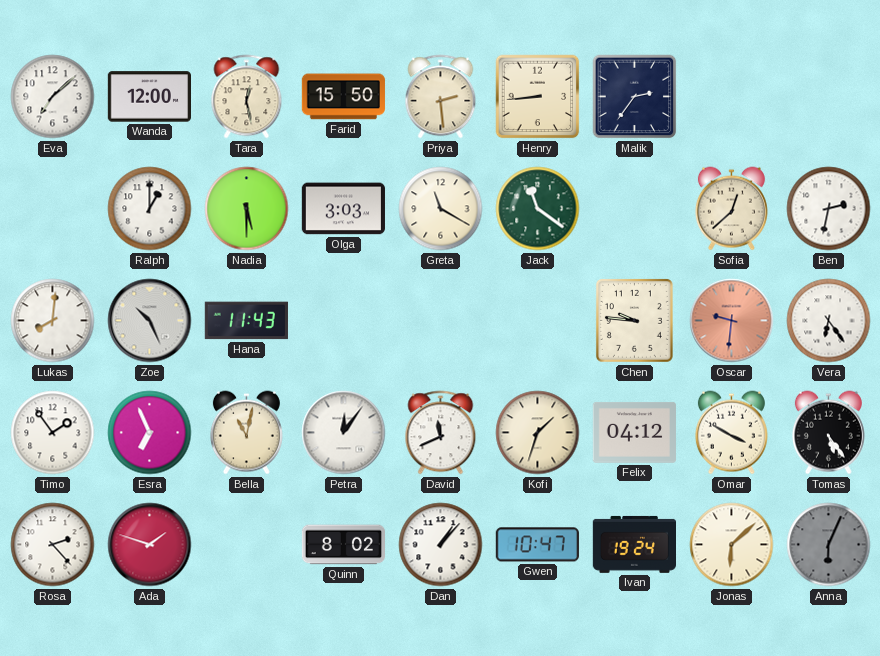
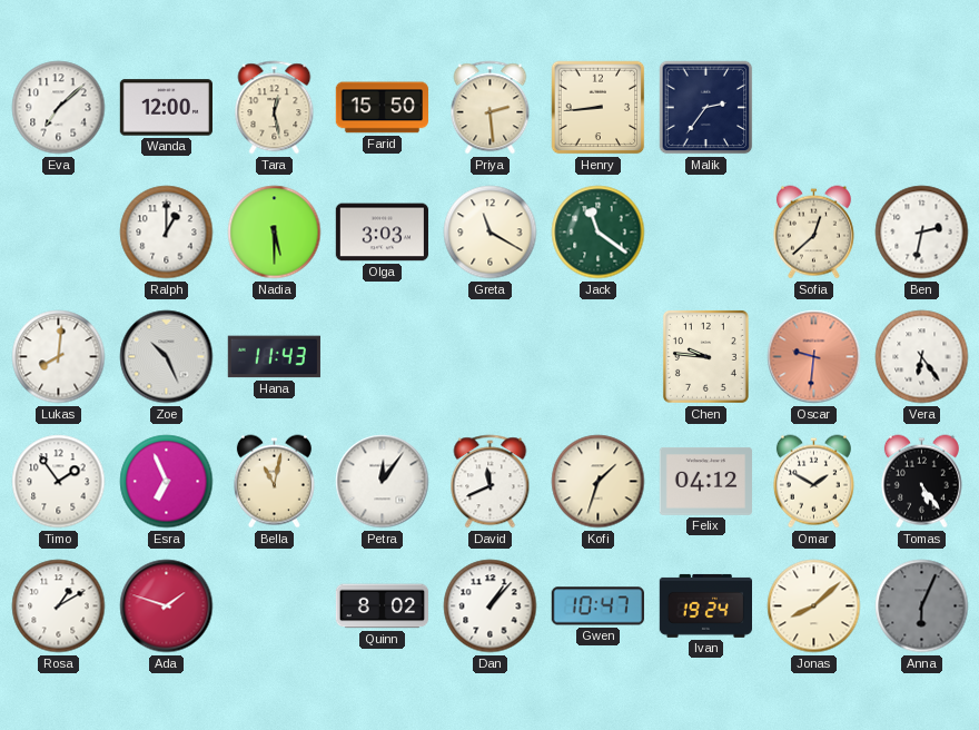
Omar: 3:50 -> 1:50
Rosa: 2:23 -> 1:10
Jonas: 6:08 -> 8:08
